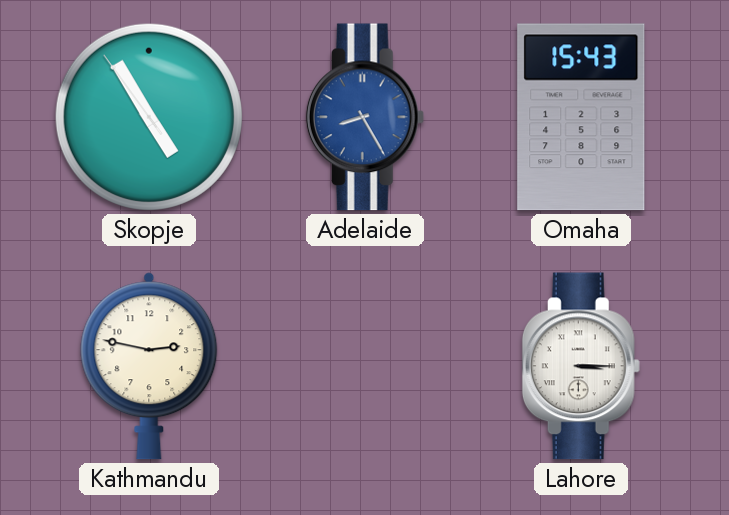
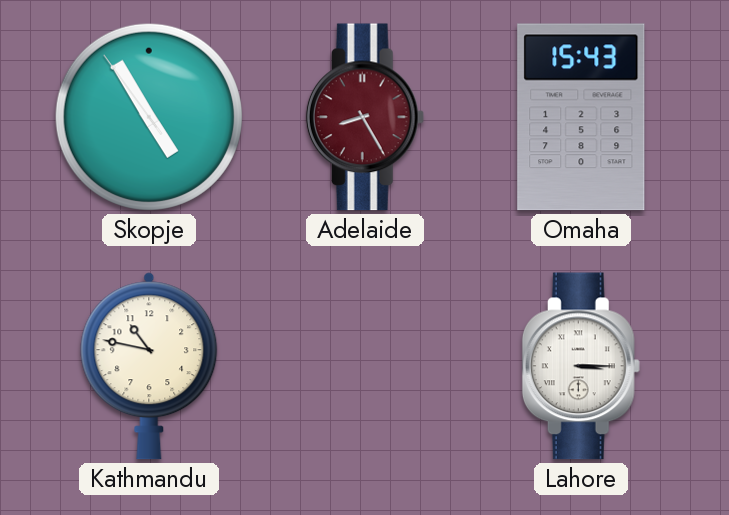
Adelaide dial: blue -> burgundy
Kathmandu: 2:47 -> 10:47
